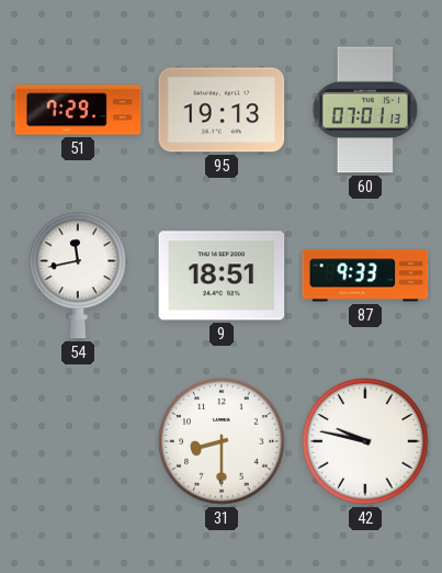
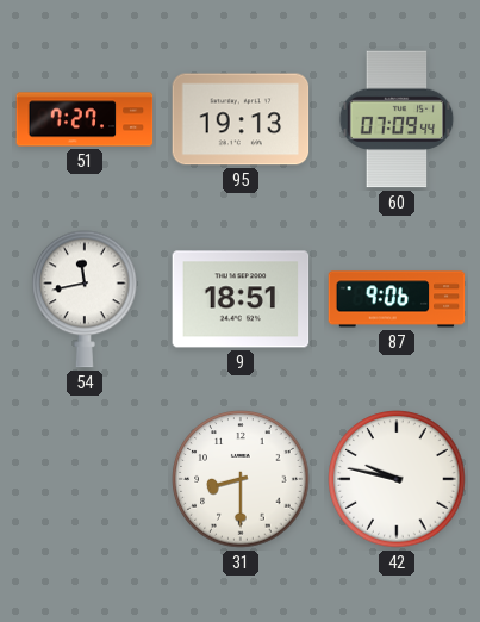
51: 7:29 -> 7:27
60: 07:01 -> 07:09
87: 9:33 -> 9:06
